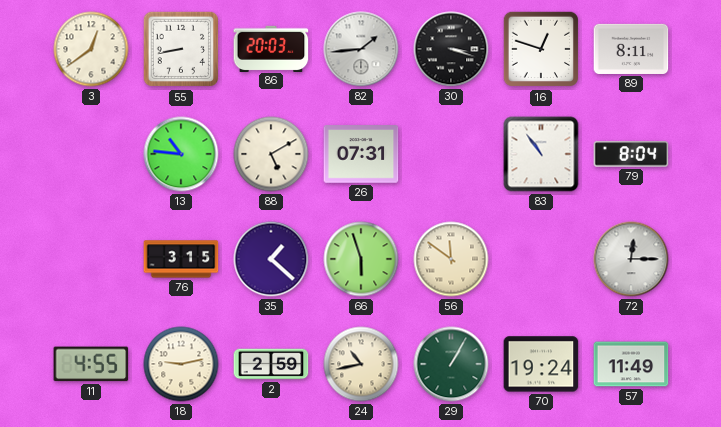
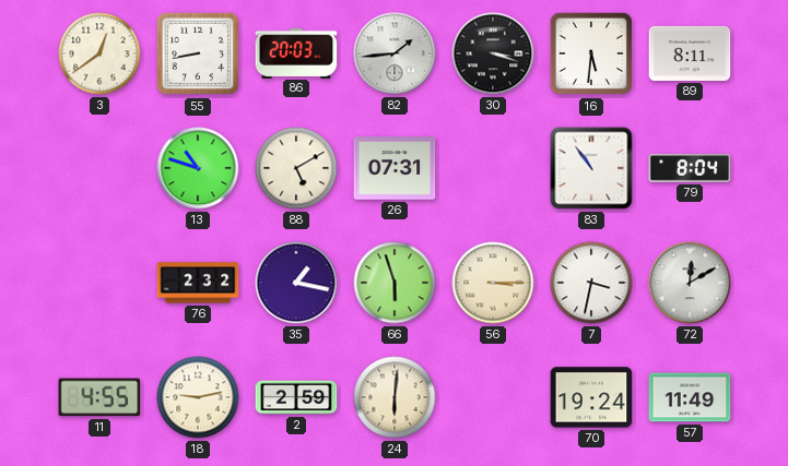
16: 12:48 -> 5:31
13: 10:46 -> 10:48
76: 3:15 -> 2:32
35: 1:22 -> 1:17
56: 11:51 -> 3:15
7: none -> 3:32
72: 12:15 -> 12:10
24: 10:43 -> 6:01
29: 1:05 -> none
